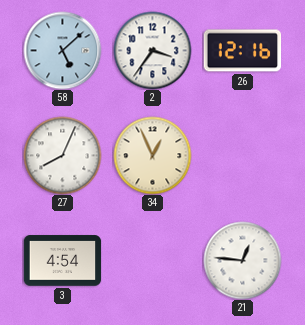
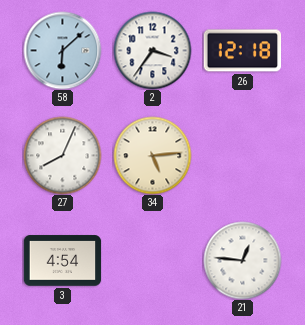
58: 5:08 -> 6:08
26: 12:16 -> 12:18
34: 12:56 -> 5:14
